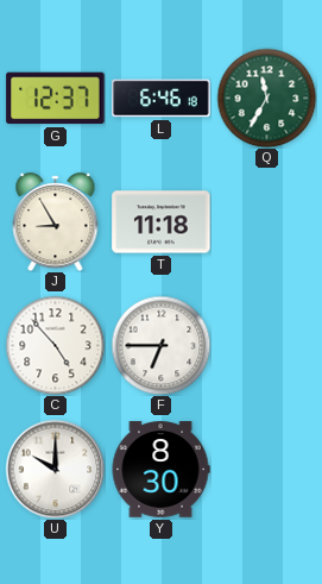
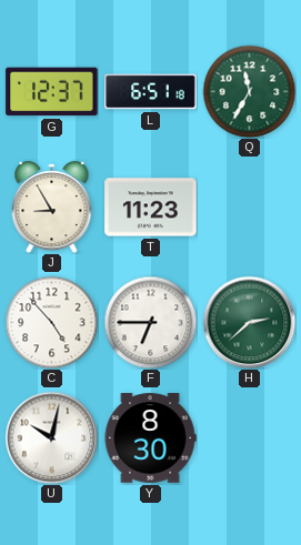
L: 6:46 -> 6:51
T: 11:18 -> 11:23
H: none -> 2:38
U: 10:00 -> 10:02
